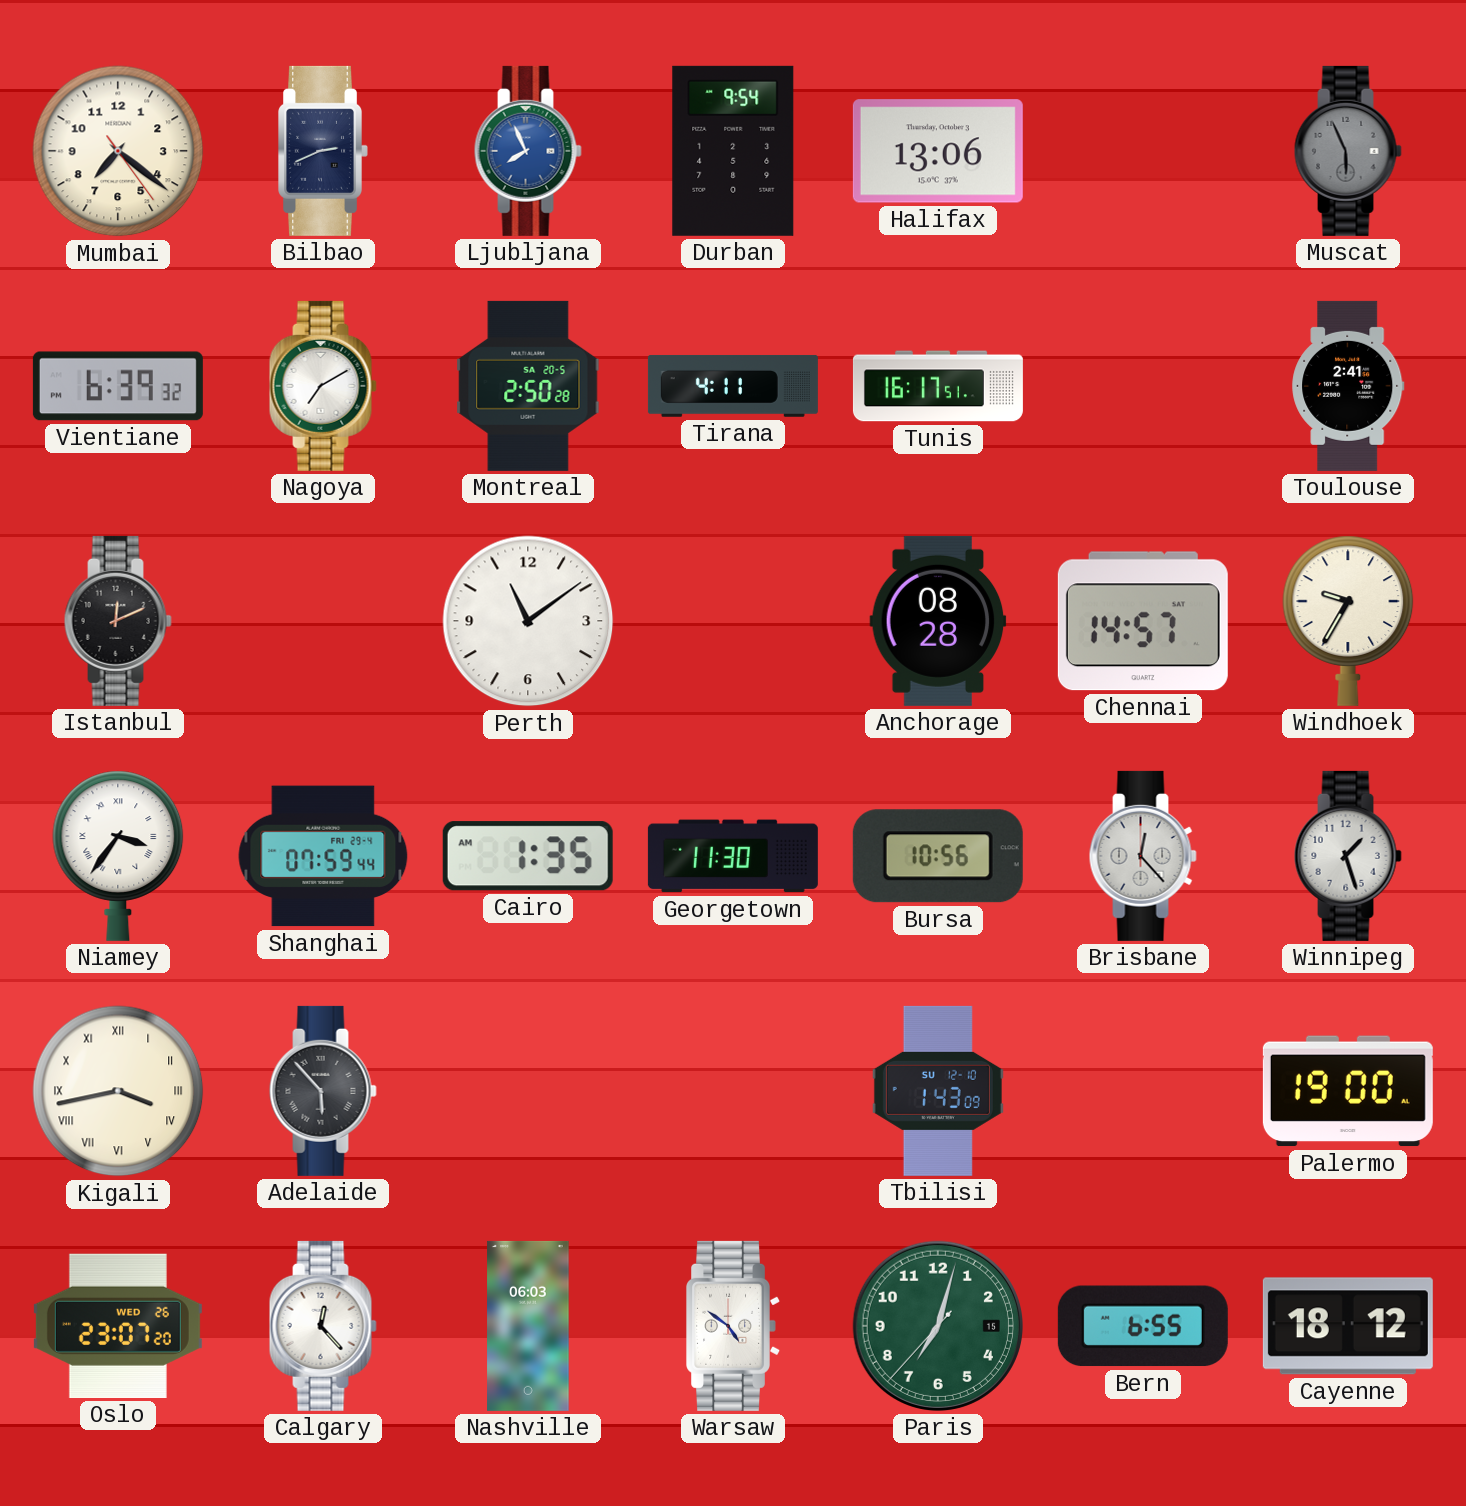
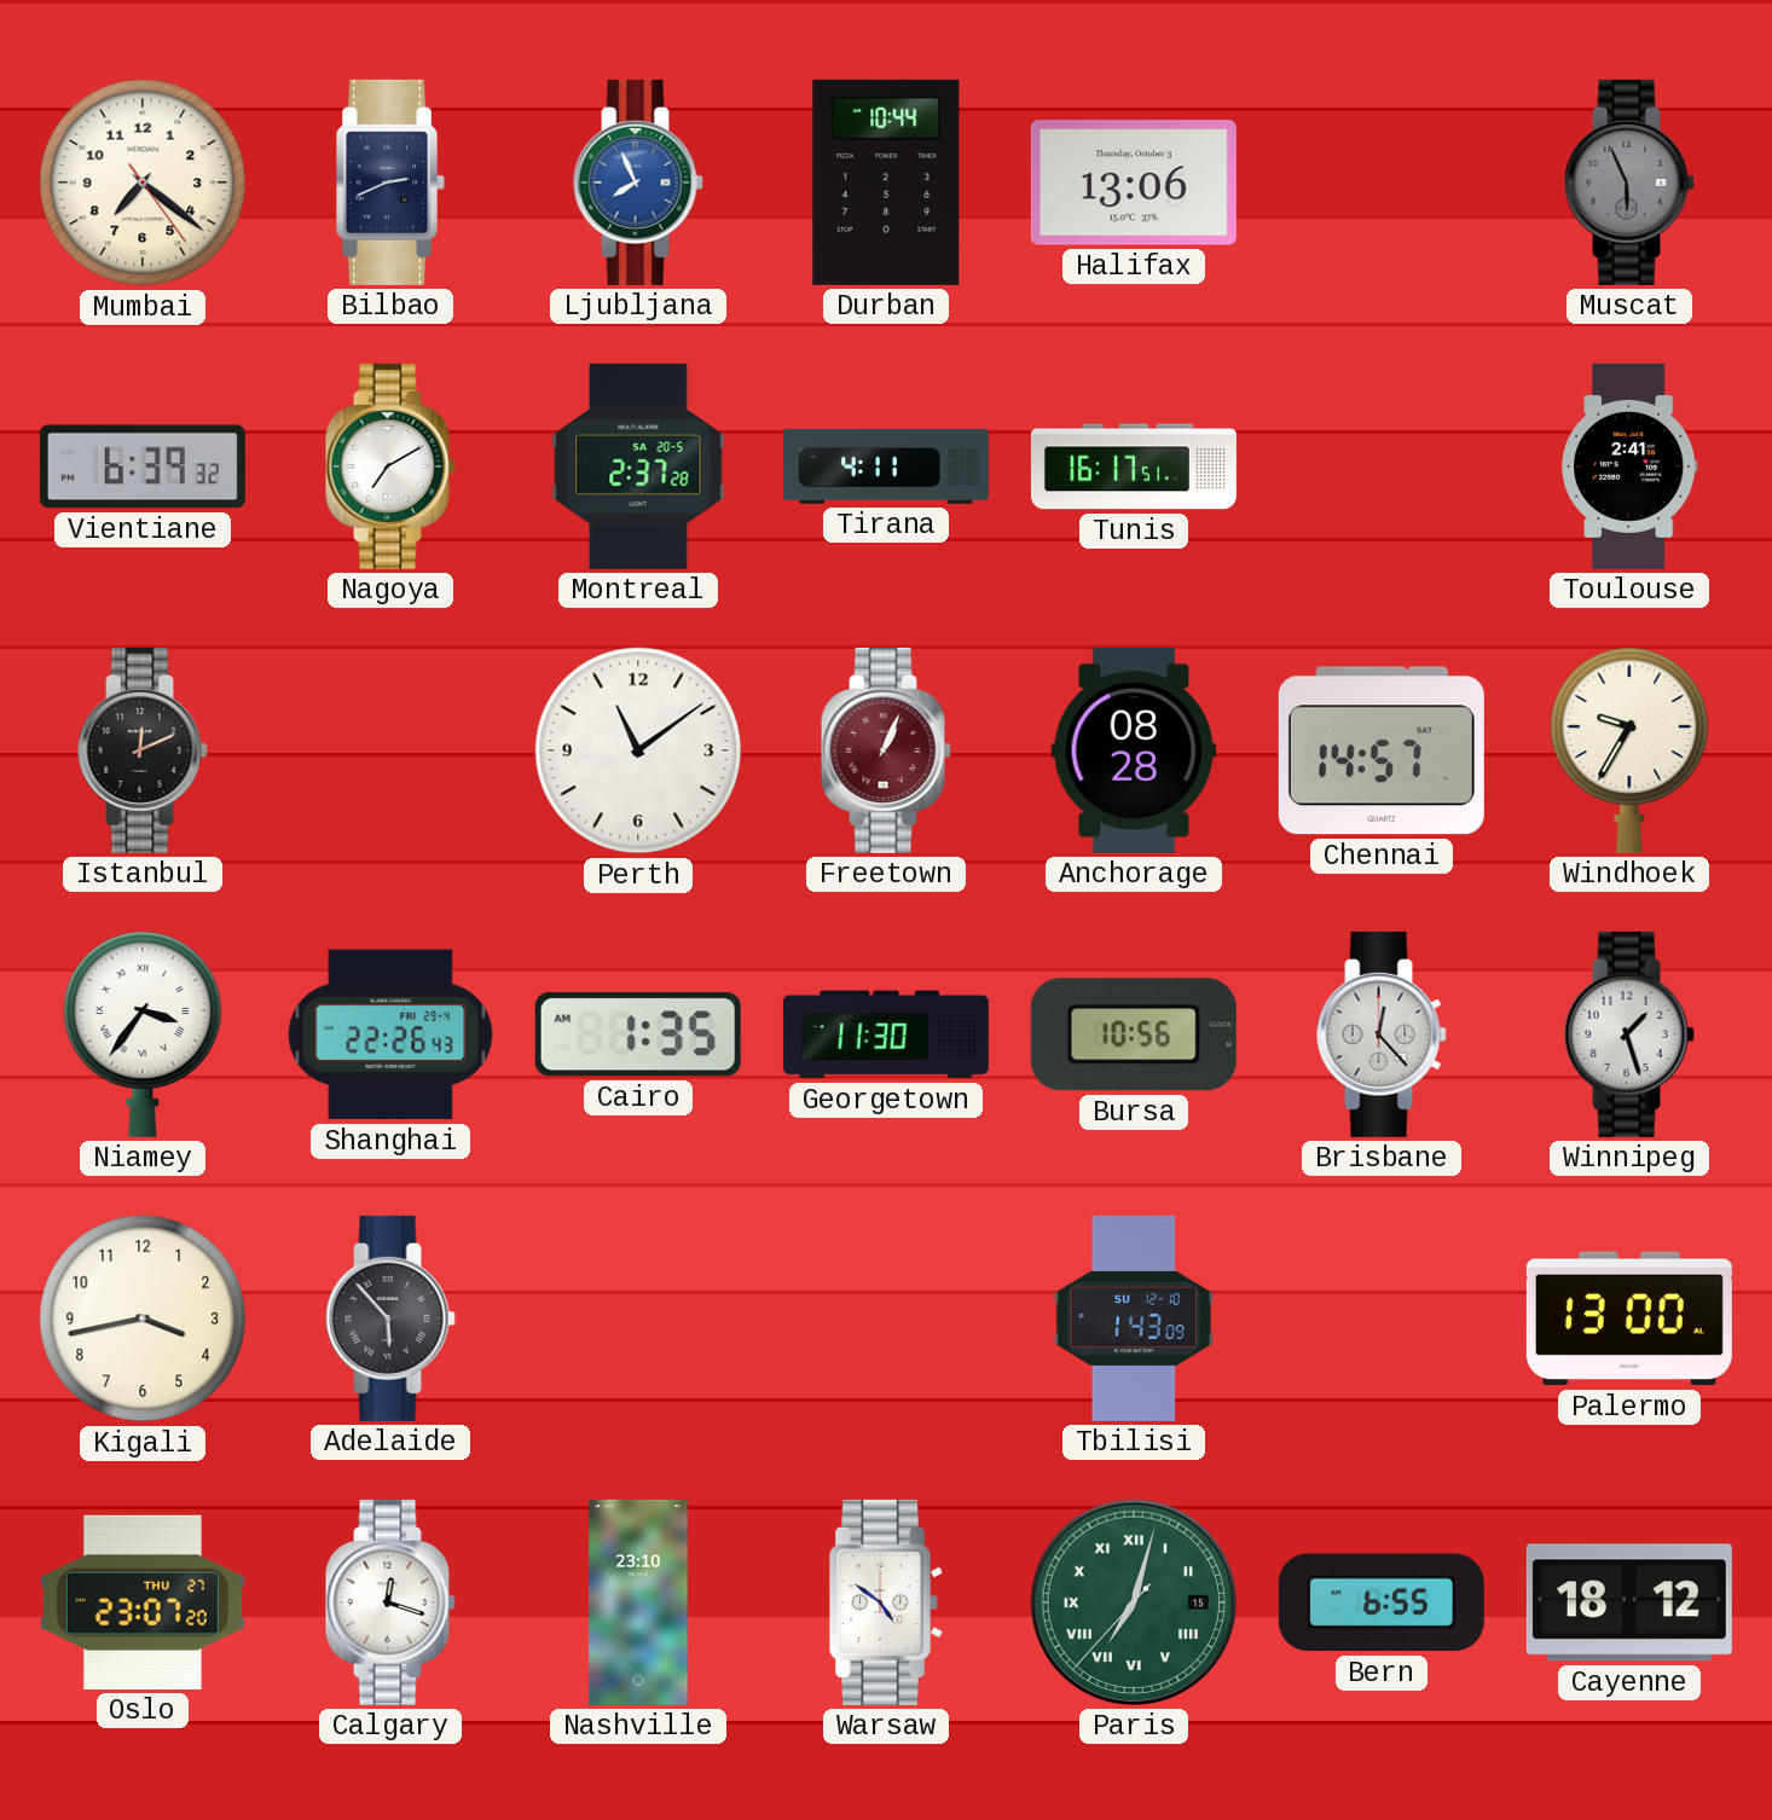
Durban: 9:54 -> 10:44
Montreal: 2:50 -> 2:37
Freetown: none -> 1:04
Shanghai: 07:59 -> 22:26
Kigali numerals: Roman -> Arabic
Palermo: 19:00 -> 13:00
Oslo date: WED 26 -> THU 27
Calgary: 12:23 -> 12:18
Nashville: 06:03 -> 23:10
Paris numerals: Arabic -> Roman
